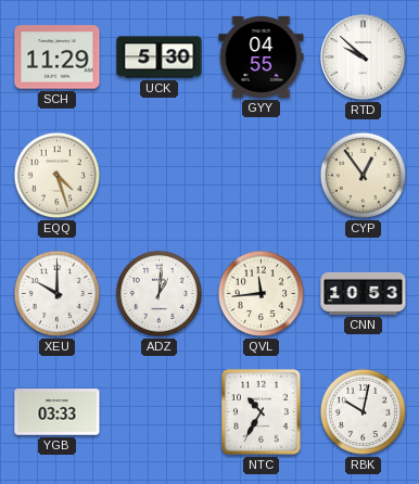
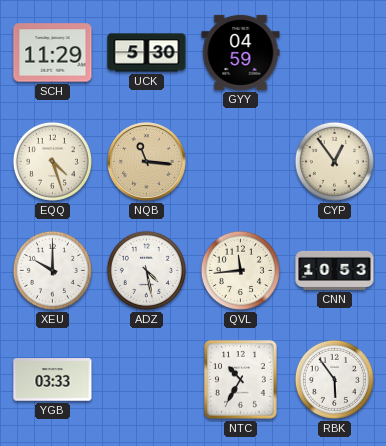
GYY: 04:55 -> 04:59
RTD: 9:52 -> none
NQB: none -> 11:16
ADZ: 1:01 -> 4:28
RBK: 10:02 -> 5:54
